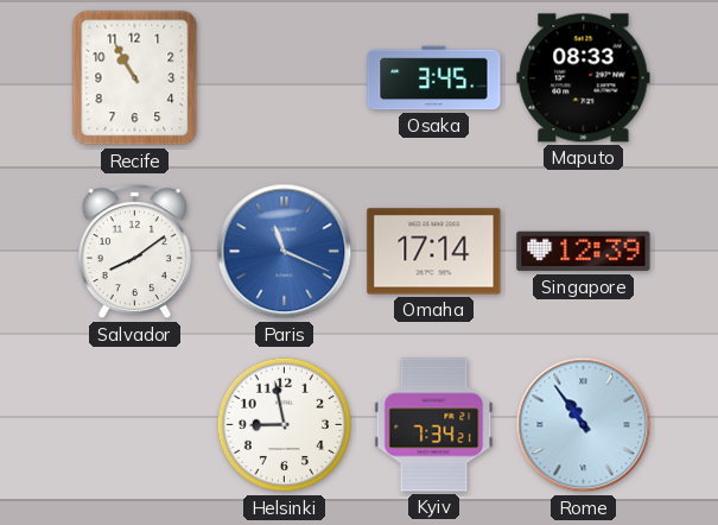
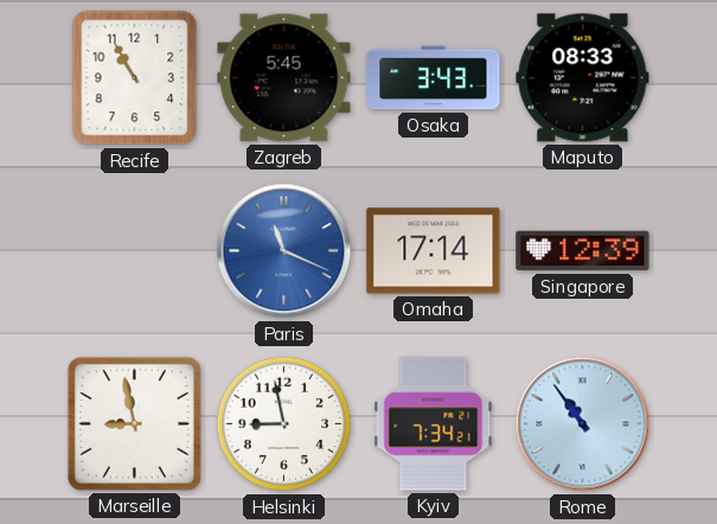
Zagreb: none -> 5:45
Osaka: 3:45 -> 3:43
Salvador: 8:09 -> none
Marseille: none -> 8:58
